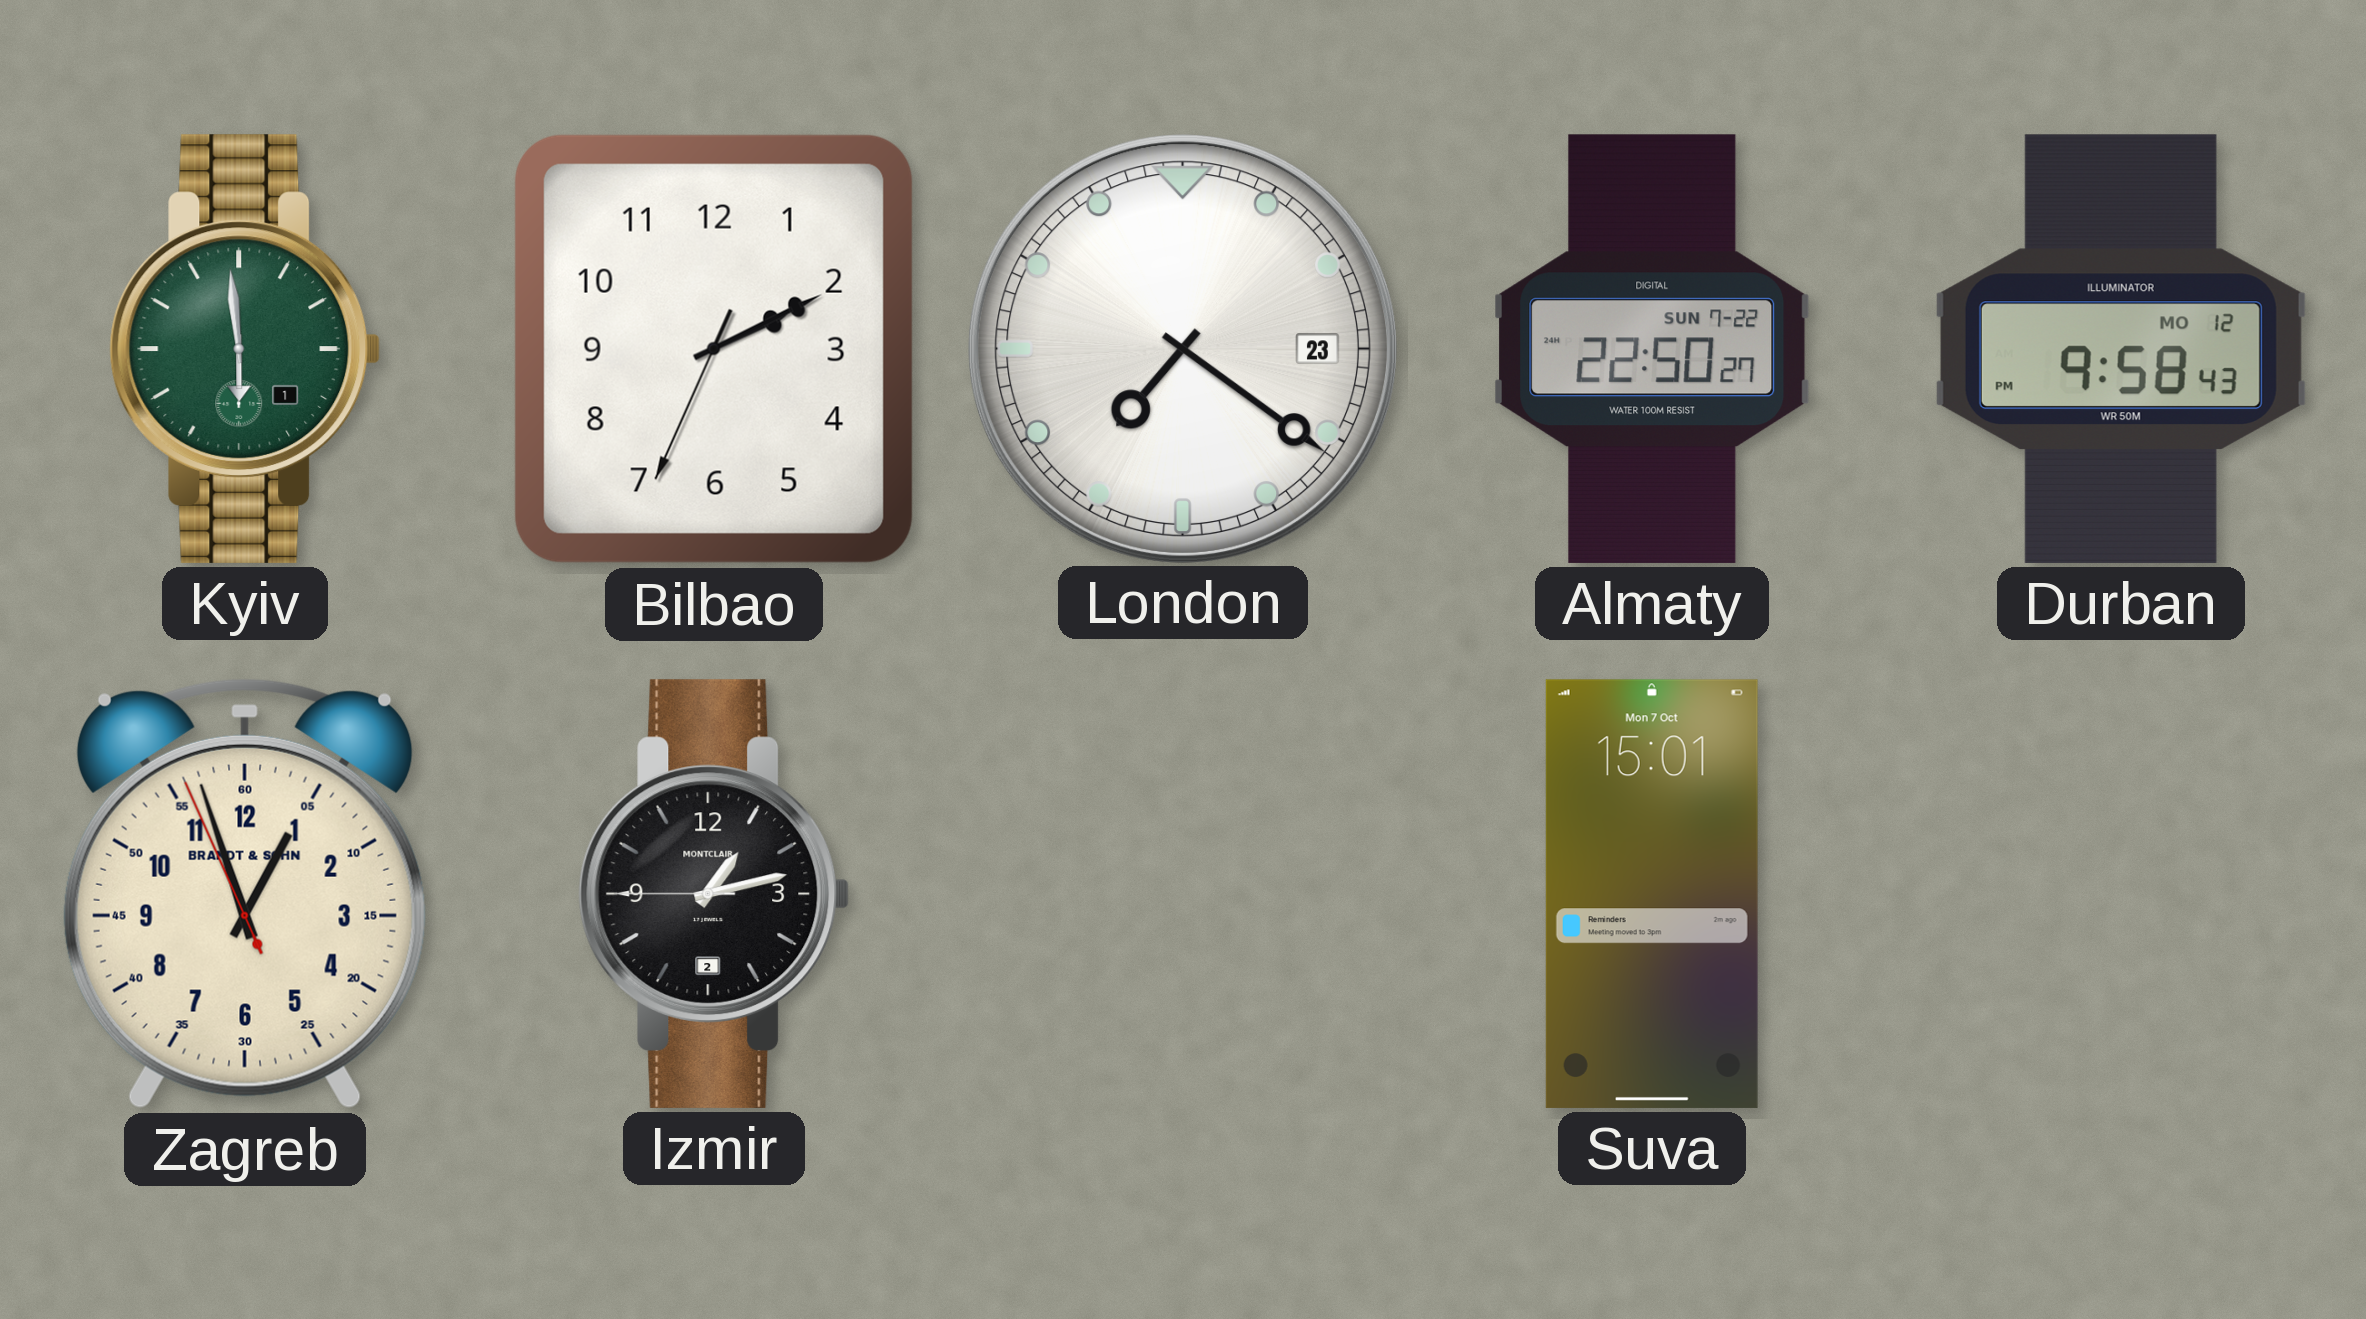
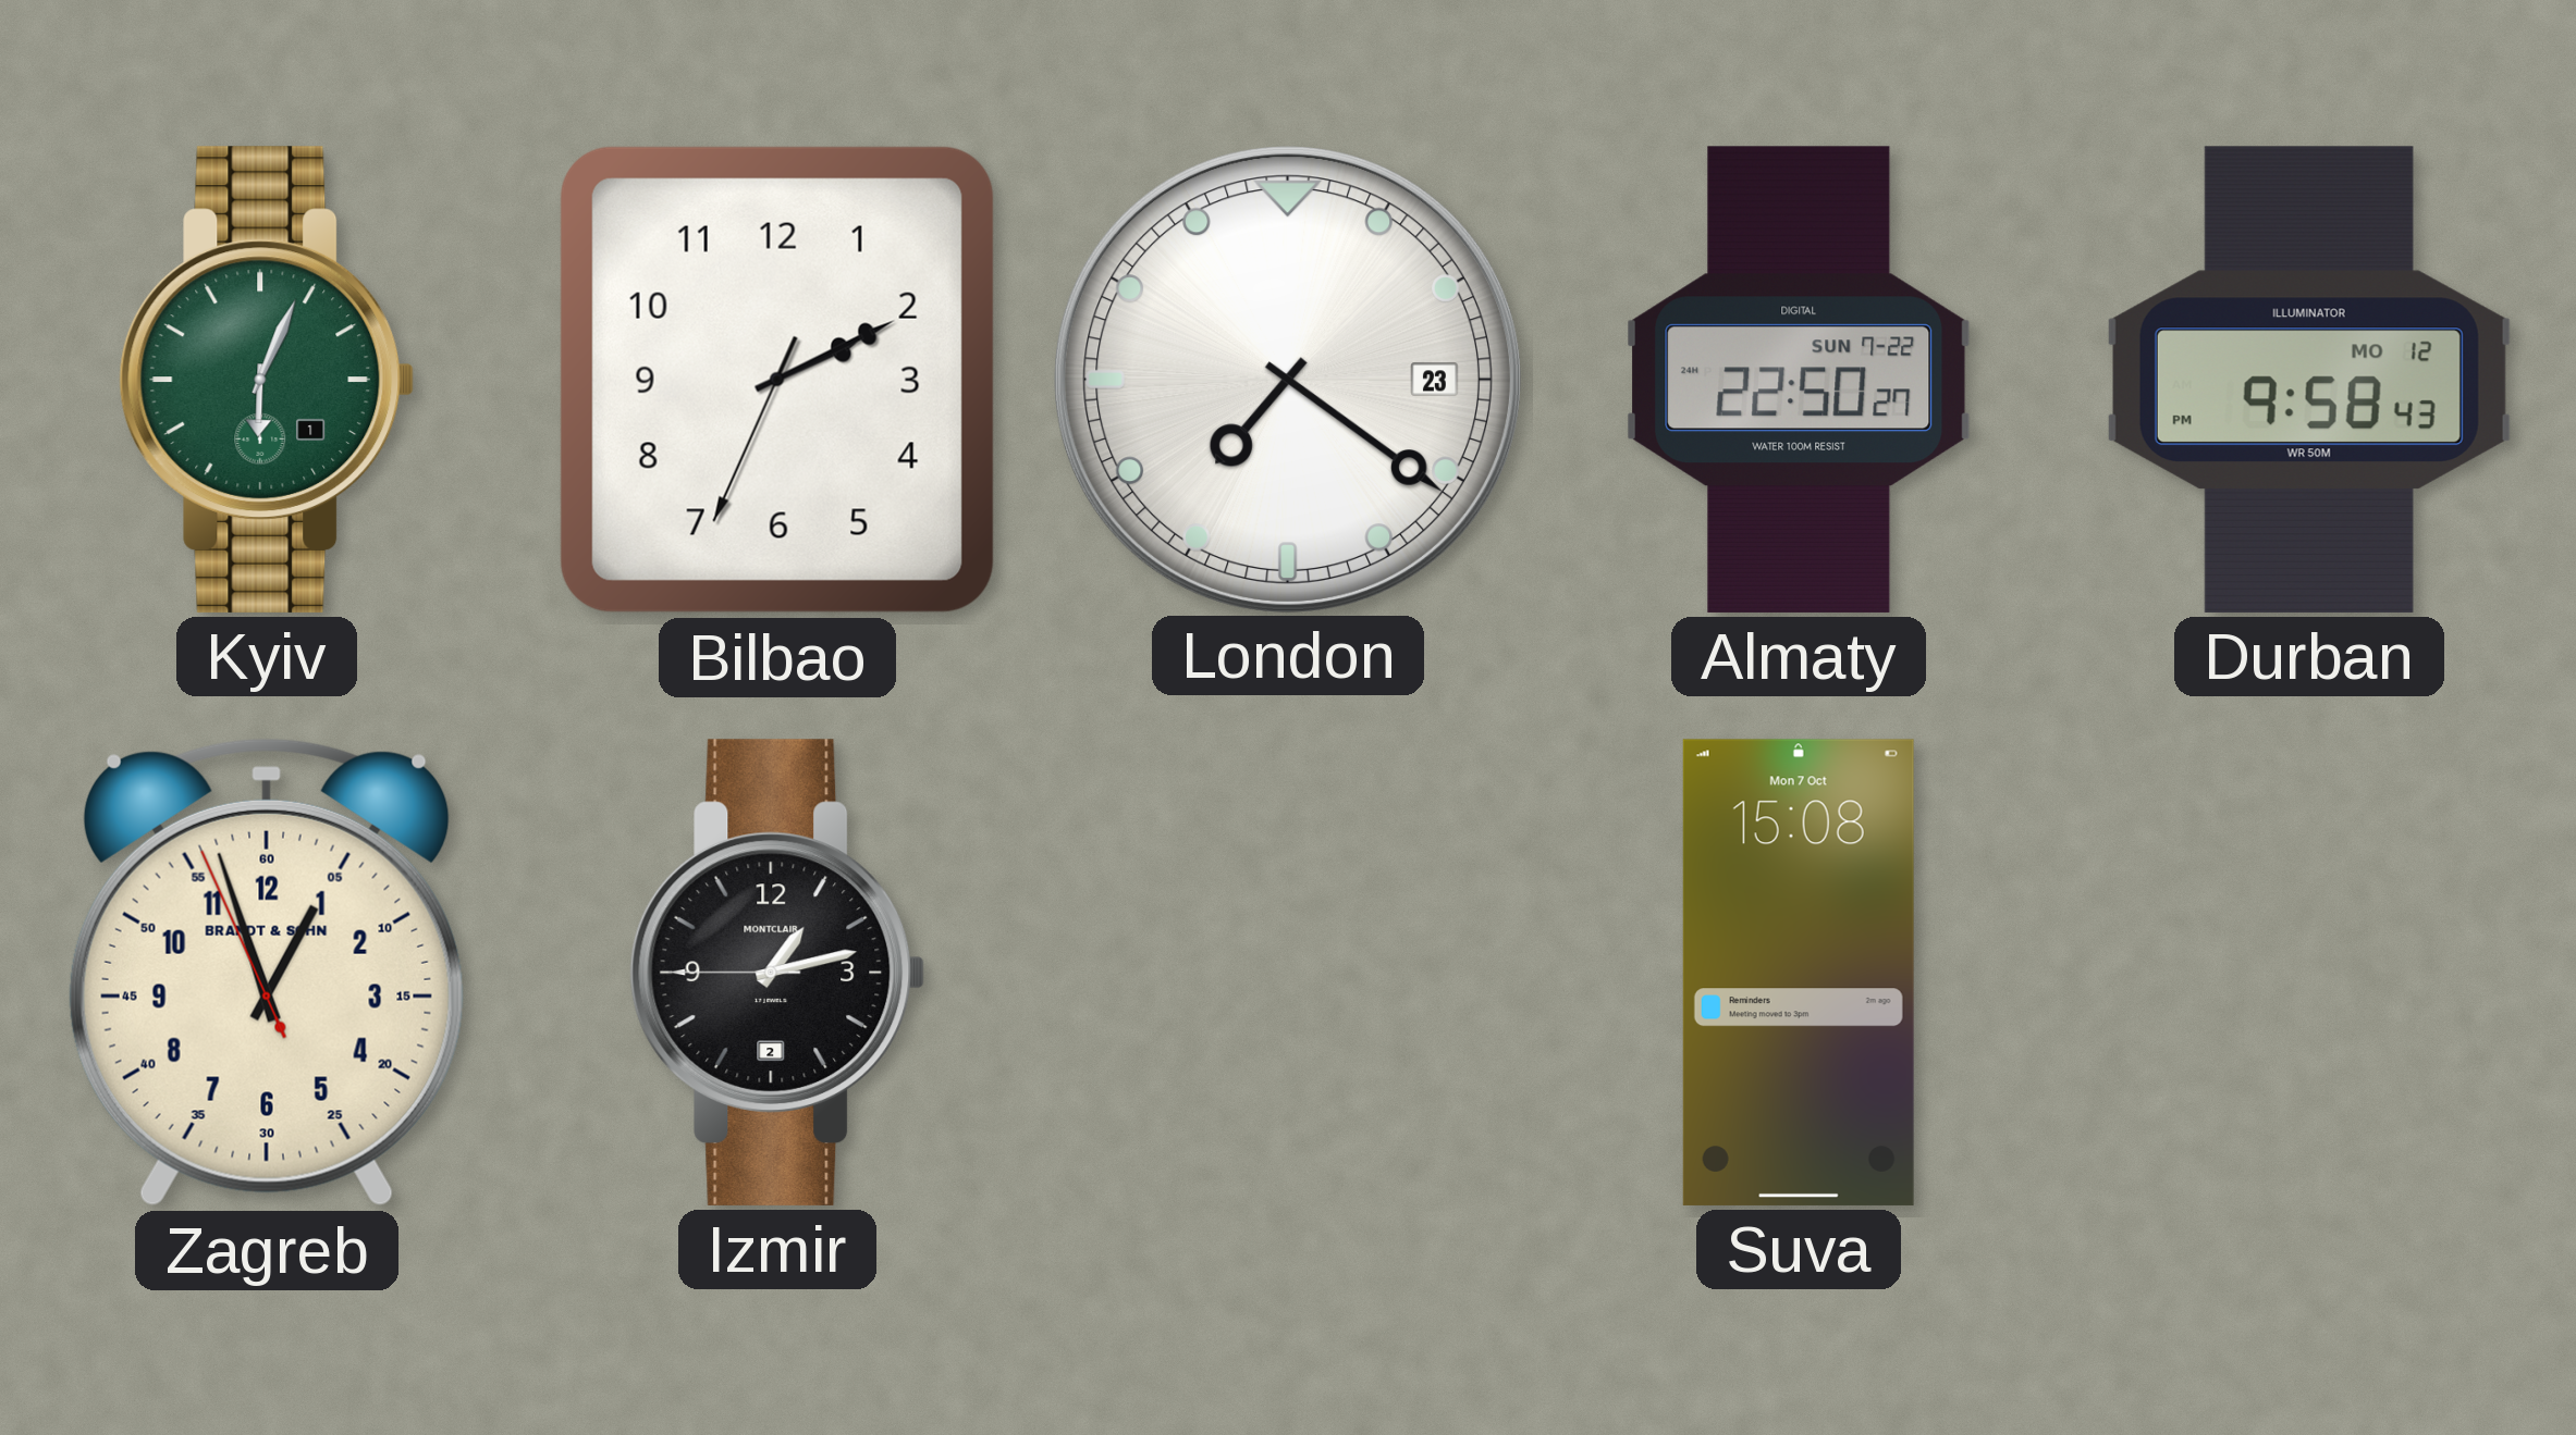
Kyiv: 5:59 -> 6:04
Suva: 15:01 -> 15:08
